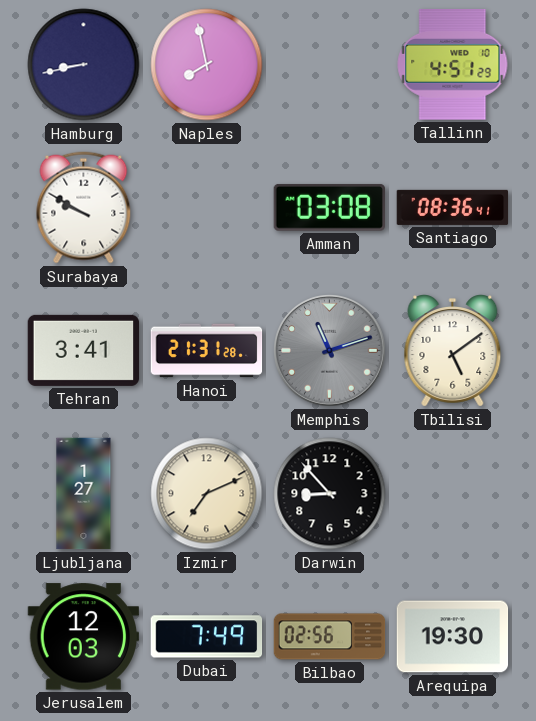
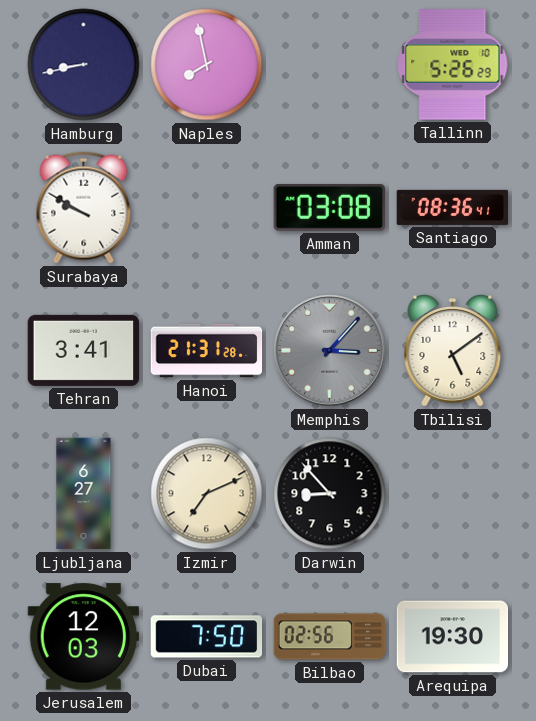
Tallinn: 4:51 -> 5:26
Memphis: 11:12 -> 3:07
Ljubljana: 1:27 -> 6:27
Dubai: 7:49 -> 7:50
